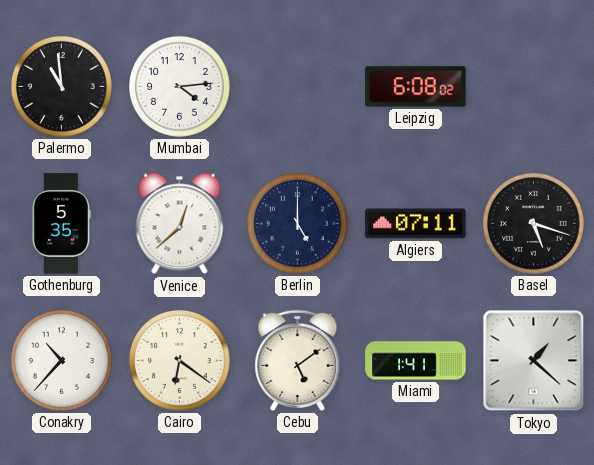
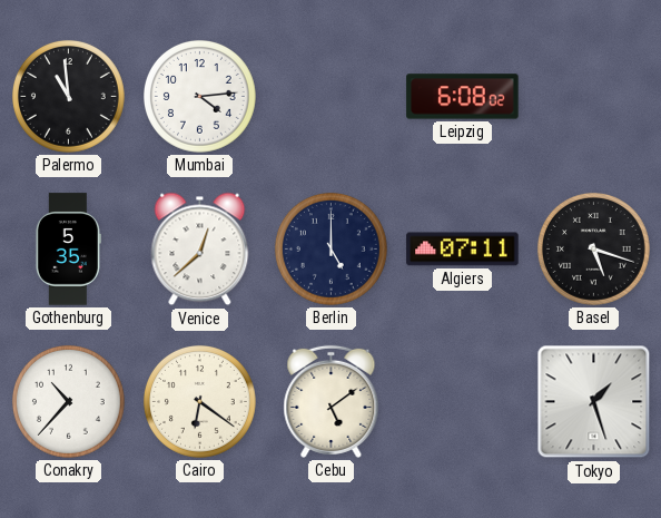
Miami: 1:41 -> none
Tokyo: 1:22 -> 1:27
